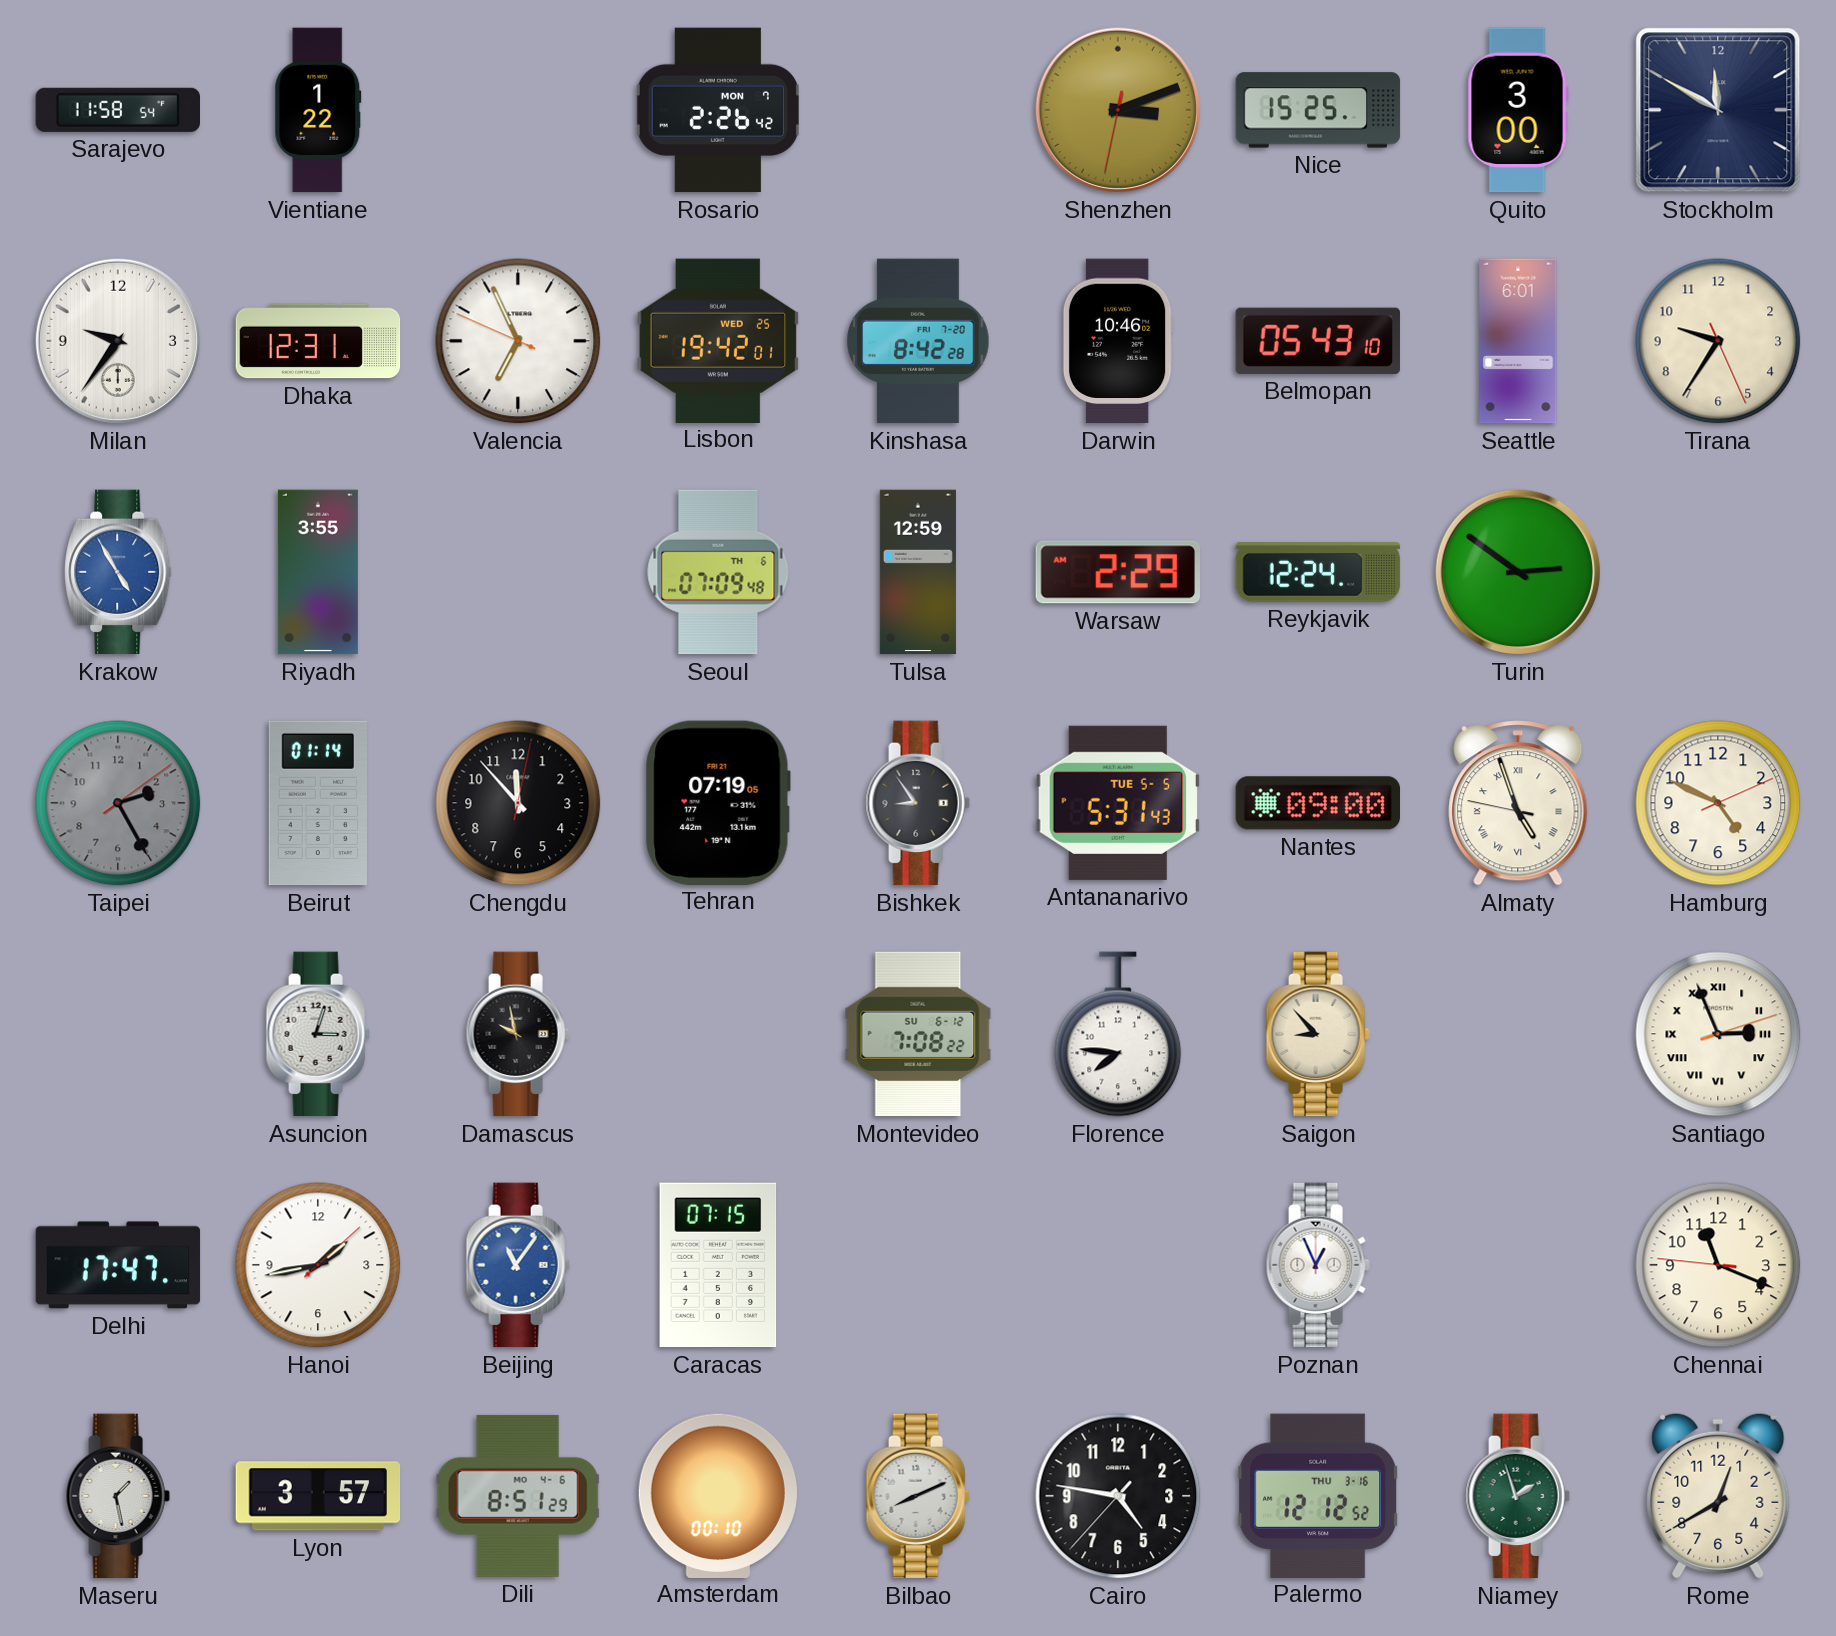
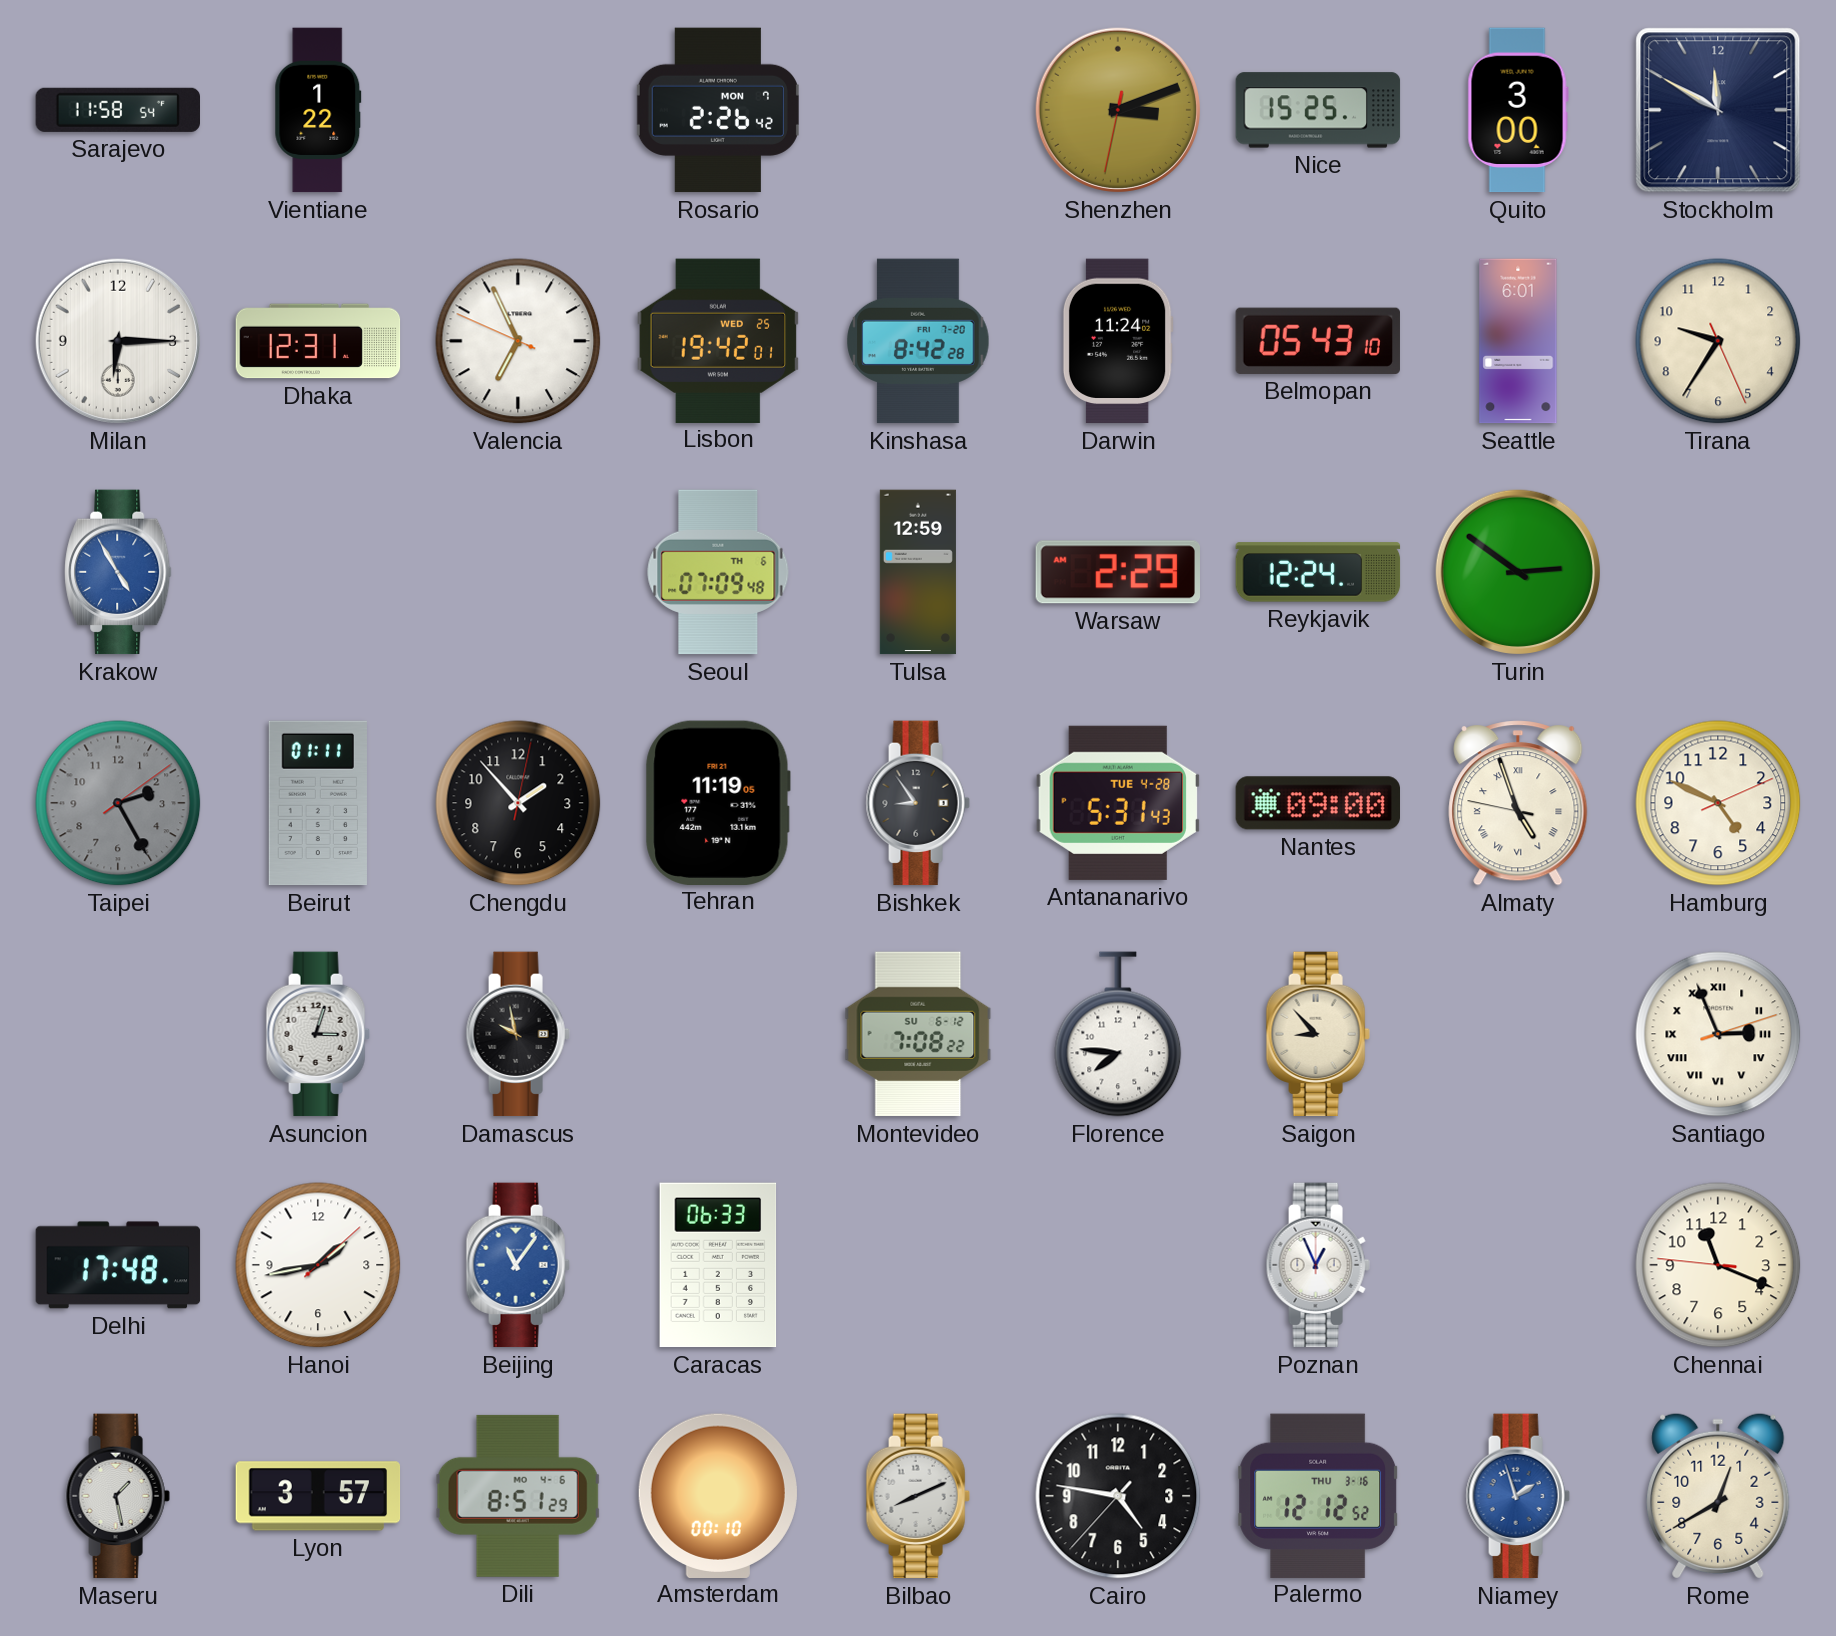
Milan: 9:36 -> 6:15
Darwin: 10:46 -> 11:24
Riyadh: 3:55 -> none
Beirut: 01:14 -> 01:11
Chengdu: 11:53 -> 1:53
Tehran: 07:19 -> 11:19
Antananarivo date: TUE 5-5 -> TUE 4-28
Delhi: 17:47 -> 17:48
Caracas: 07:15 -> 06:33
Niamey dial: green -> blue
